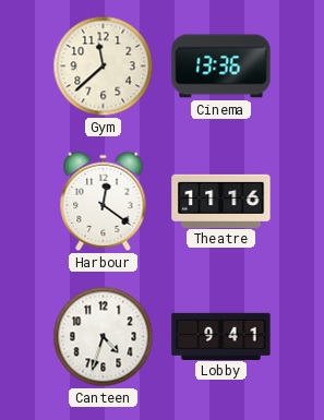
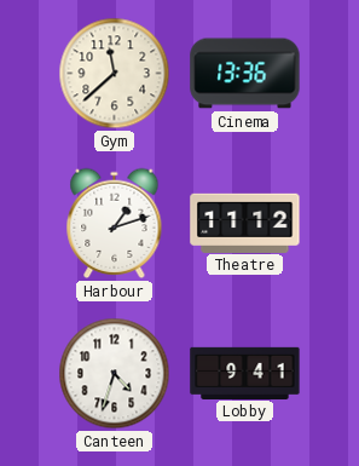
Harbour: 12:21 -> 1:12
Theatre: 11:16 -> 11:12
